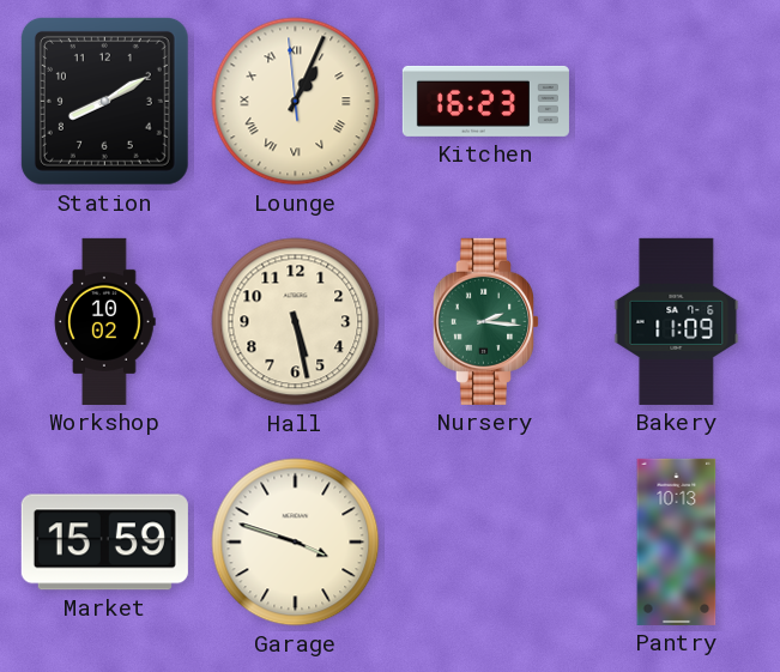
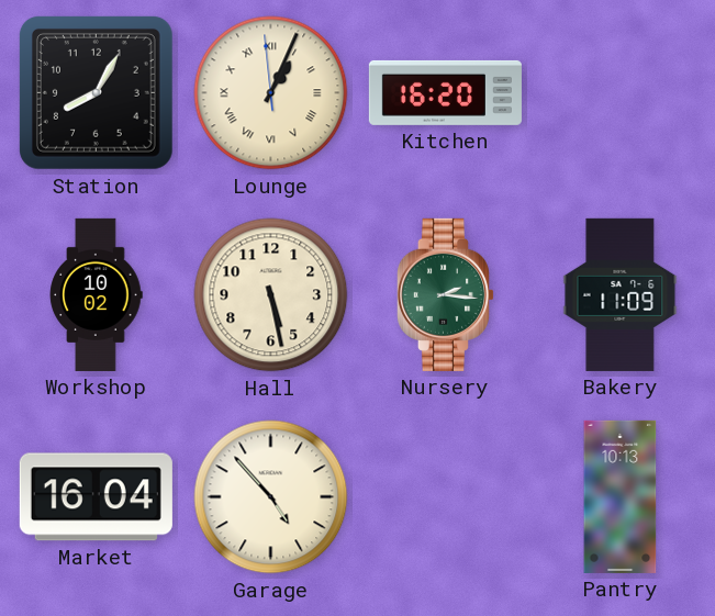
Station: 8:10 -> 8:05
Kitchen: 16:23 -> 16:20
Market: 15:59 -> 16:04
Garage: 3:48 -> 4:53
